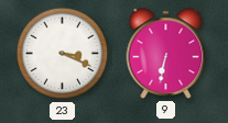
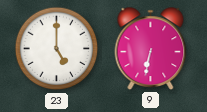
23: 3:19 -> 5:00
